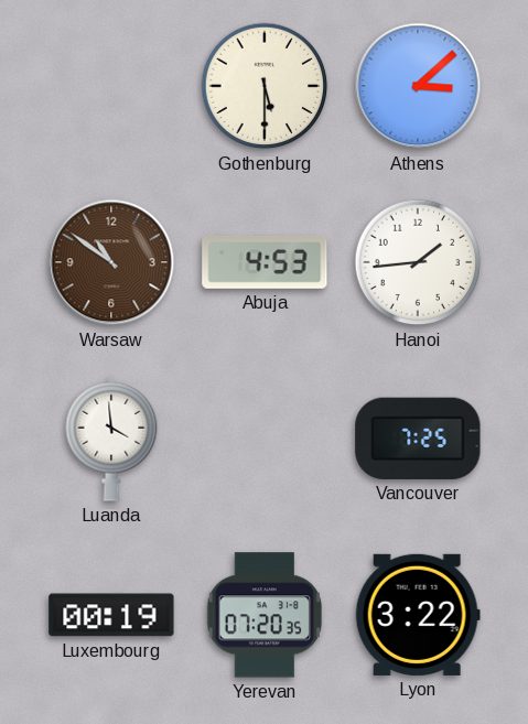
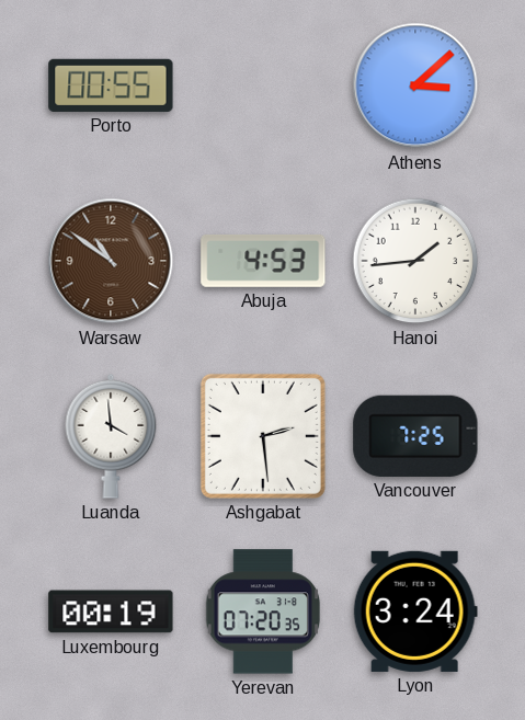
Porto: none -> 00:55
Gothenburg: 5:30 -> none
Ashgabat: none -> 2:29
Lyon: 3:22 -> 3:24
